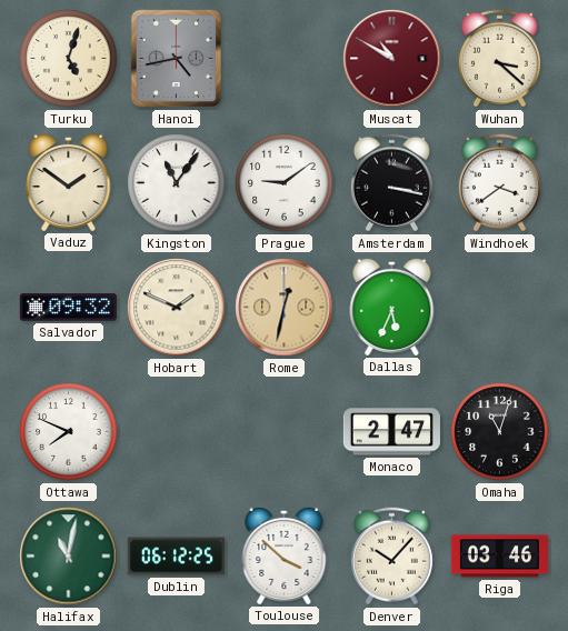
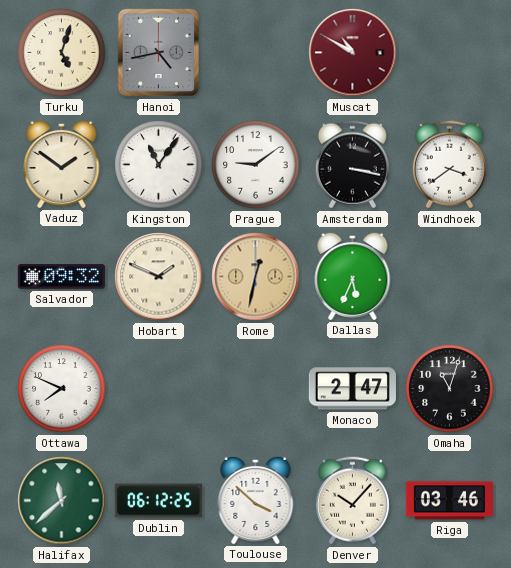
Wuhan: 3:22 -> none
Halifax: 11:02 -> 11:38
